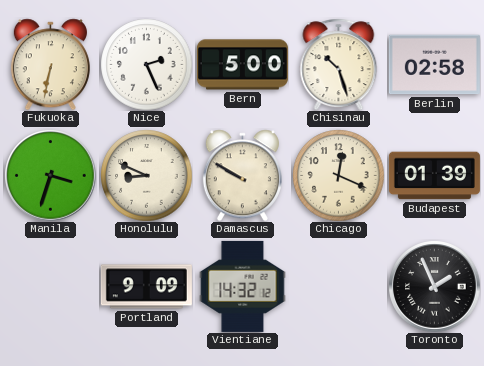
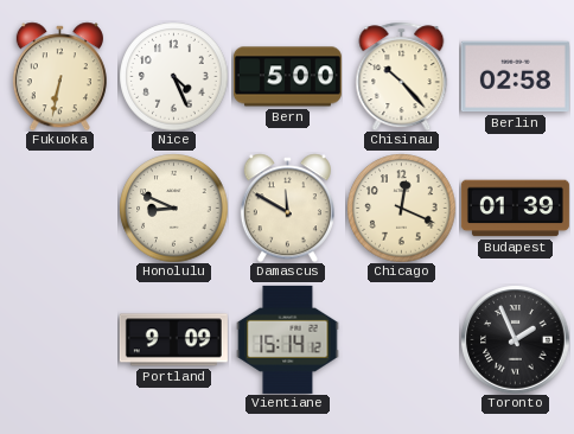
Nice: 2:26 -> 4:26
Chisinau: 10:27 -> 10:23
Manila: 3:33 -> none
Damascus: 9:50 -> 11:50
Vientiane: 14:32 -> 15:14
